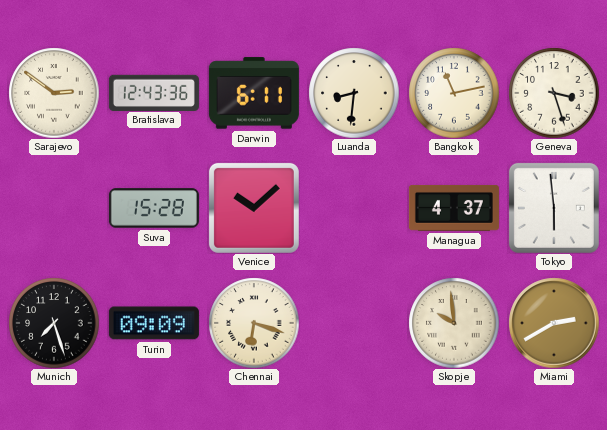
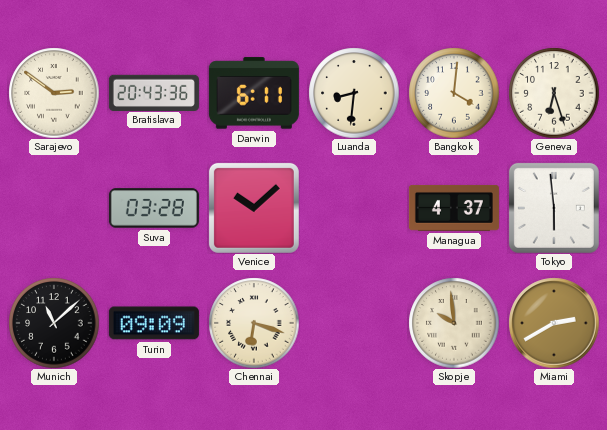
Bratislava: 12:43 -> 20:43
Bangkok: 11:13 -> 4:01
Geneva: 3:27 -> 6:27
Suva: 15:28 -> 03:28
Munich: 7:27 -> 11:08
